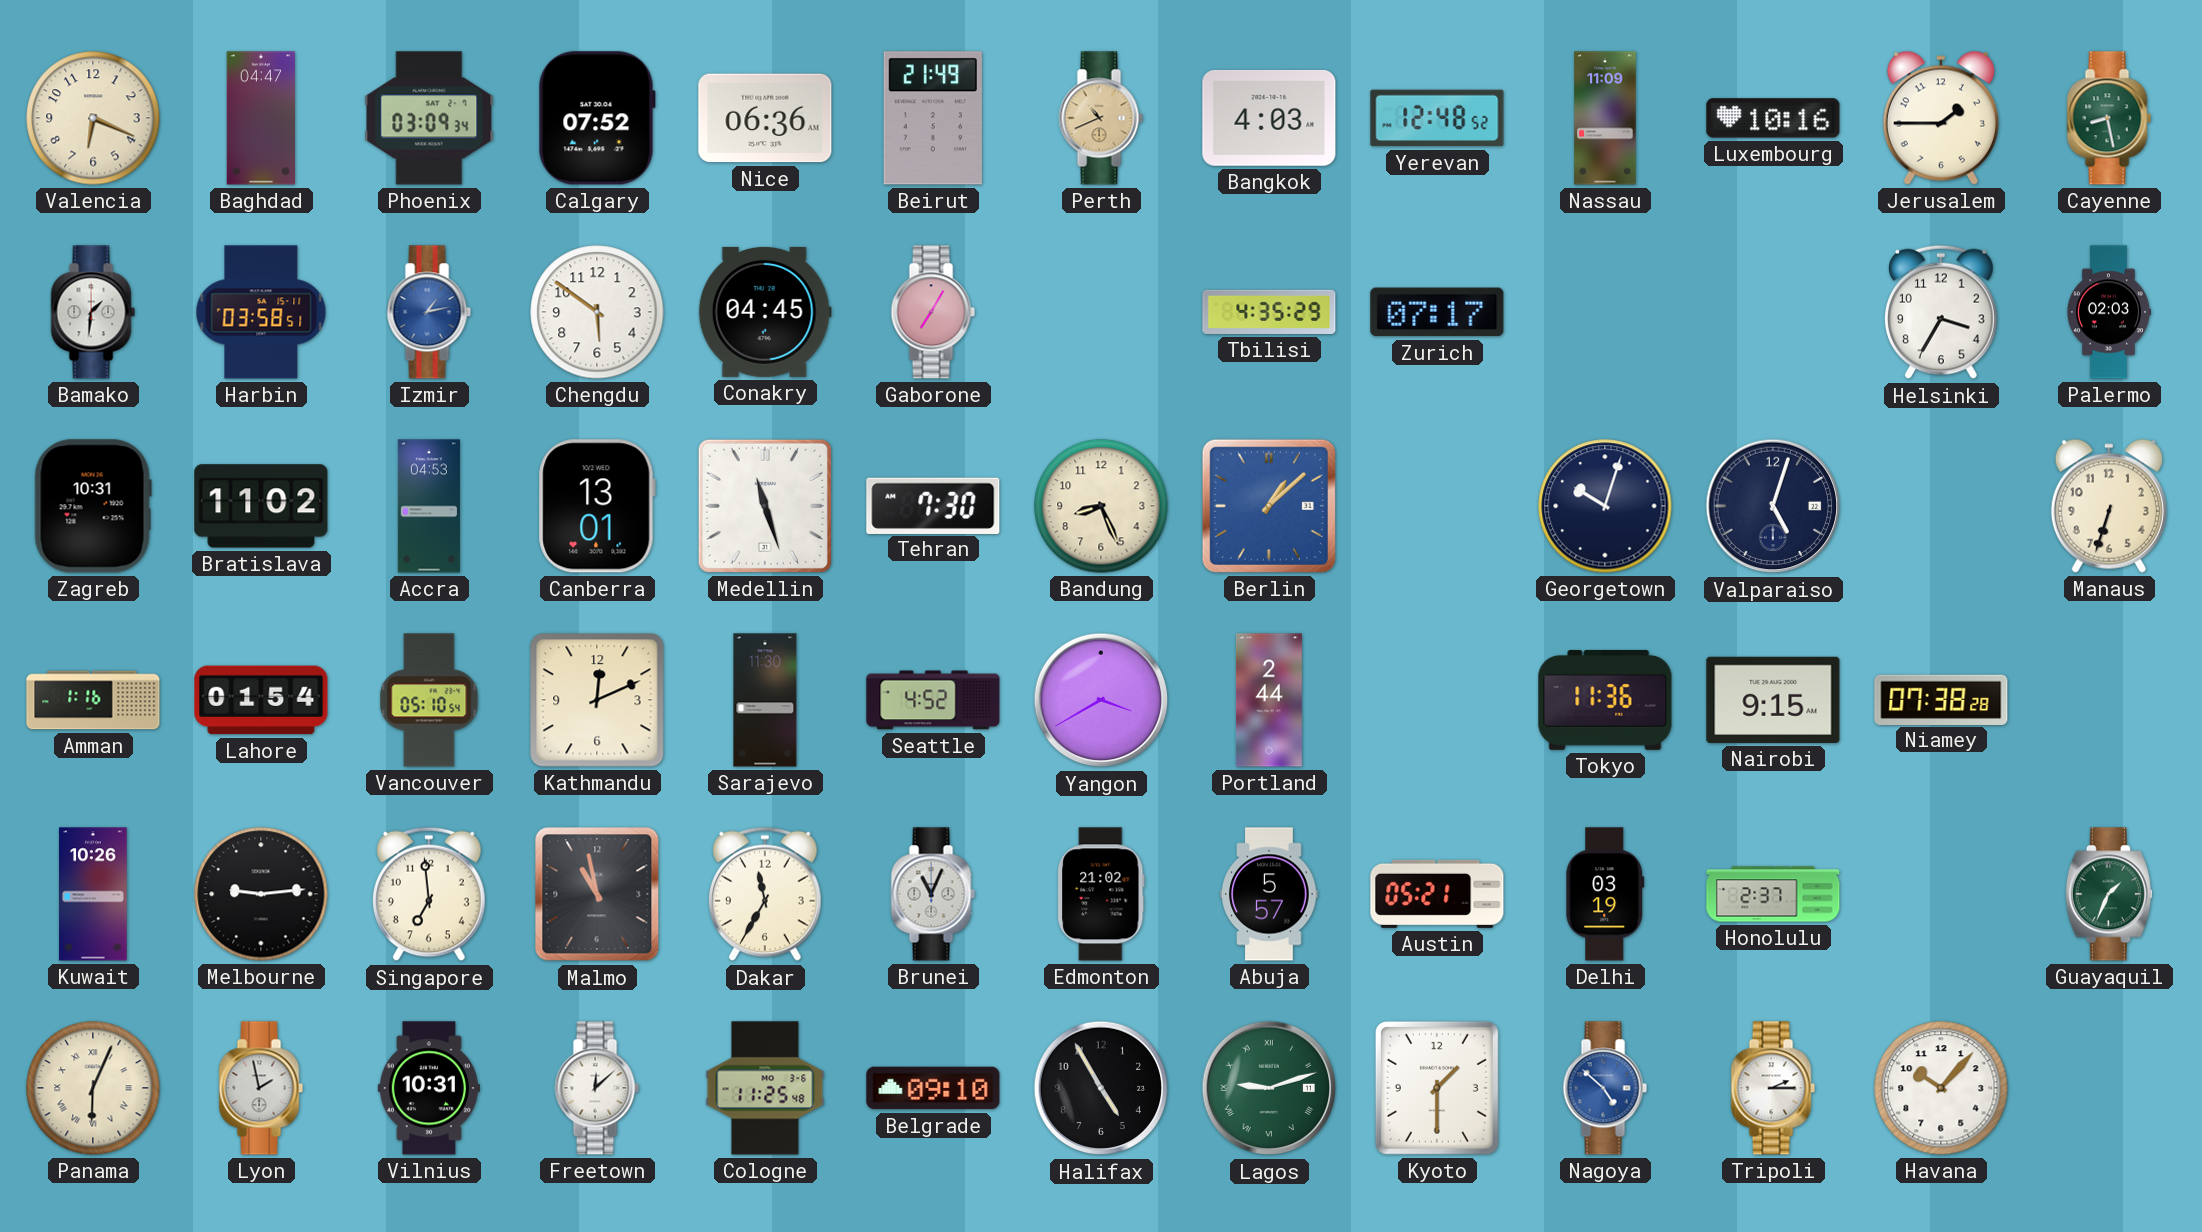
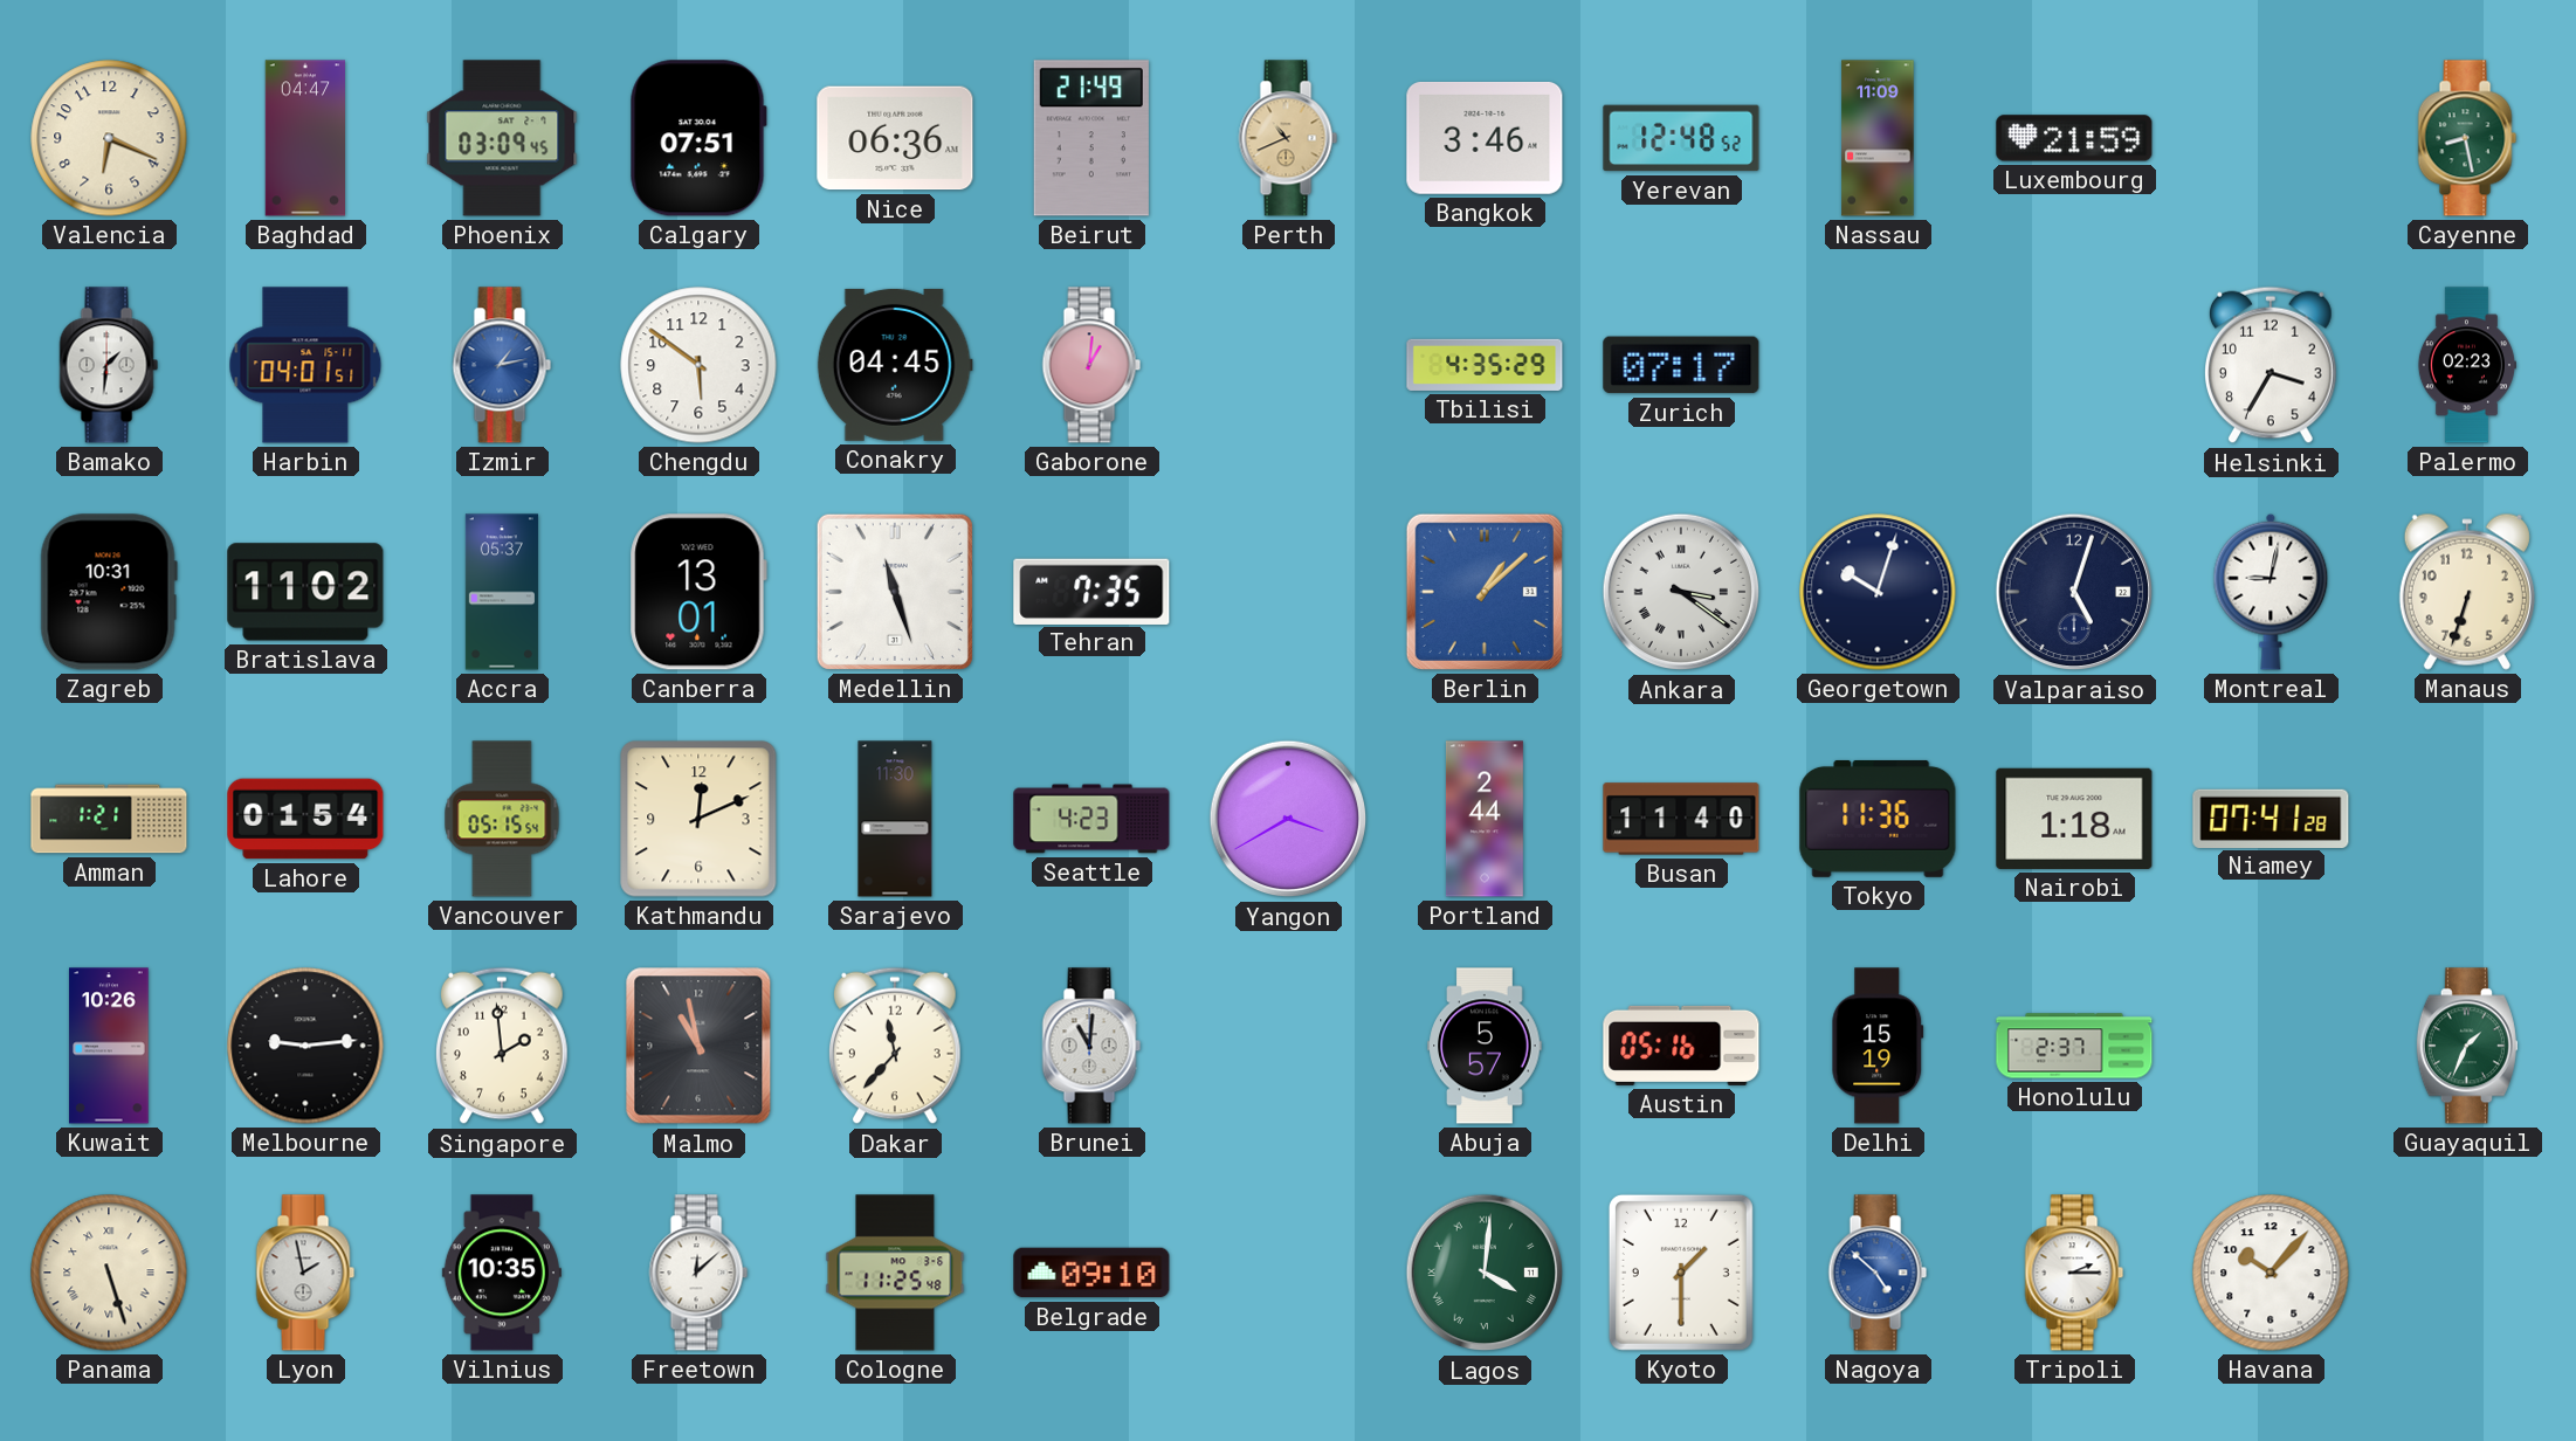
Phoenix: 03:09:34 -> 03:09:45
Calgary: 07:52 -> 07:51
Bangkok: 4:03 -> 3:46
Luxembourg: 10:16 -> 21:59
Jerusalem: 1:45 -> none
Harbin: 03:58 -> 04:01
Gaborone: 7:05 -> 1:01
Palermo: 02:03 -> 02:23
Accra: 04:53 -> 05:37
Tehran: 7:30 -> 7:35
Bandung: 8:26 -> none
Ankara: none -> 3:21
Montreal: none -> 9:02
Amman: 1:16 -> 1:21
Vancouver: 05:10 -> 05:15
Seattle: 4:52 -> 4:23
Busan: none -> 11:40
Nairobi: 9:15 -> 1:18
Niamey: 07:38 -> 07:41
Singapore: 6:59 -> 1:59
Dakar: 11:35 -> 11:37
Brunei: 11:04 -> 11:01
Edmonton: 21:02 -> none
Austin: 05:21 -> 05:16
Delhi: 03:19 -> 15:19
Panama: 6:04 -> 5:27
Vilnius: 10:31 -> 10:35
Halifax: 4:55 -> none
Lagos: 9:12 -> 4:01
